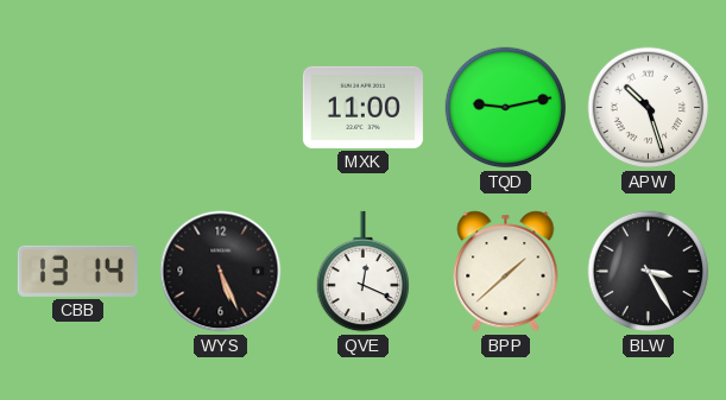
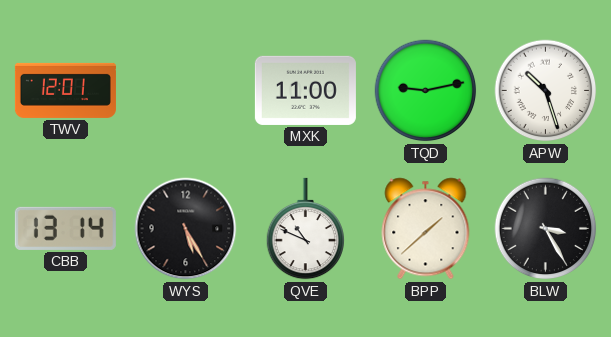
TWV: none -> 12:01
WYS: 5:26 -> 5:25
QVE: 12:19 -> 10:49
